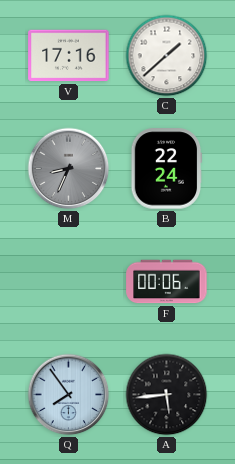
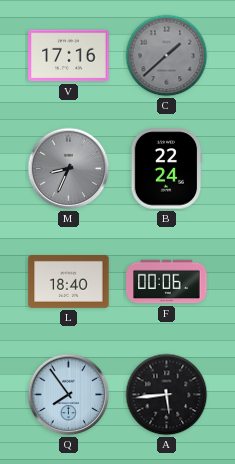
C dial: white -> grey
L: none -> 18:40
